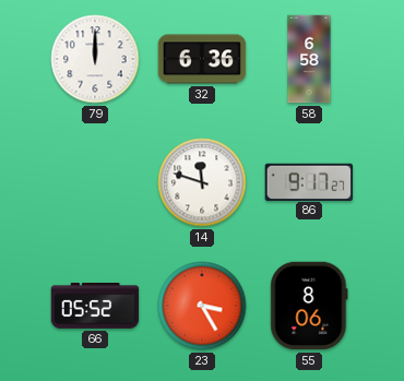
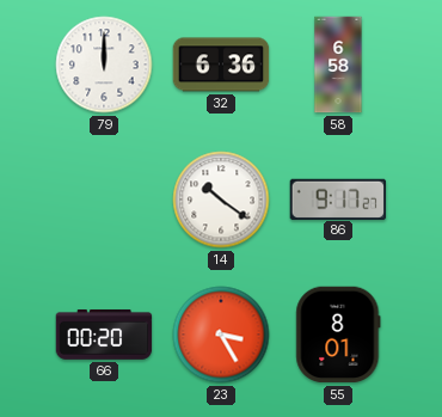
14: 11:48 -> 10:21
66: 05:52 -> 00:20
55: 8:06 -> 8:01
